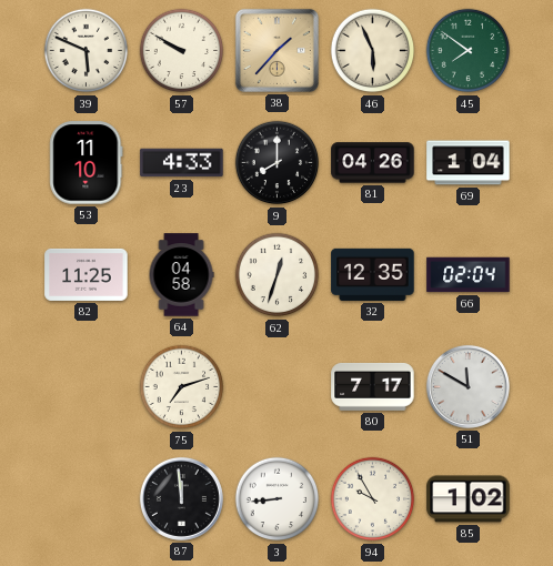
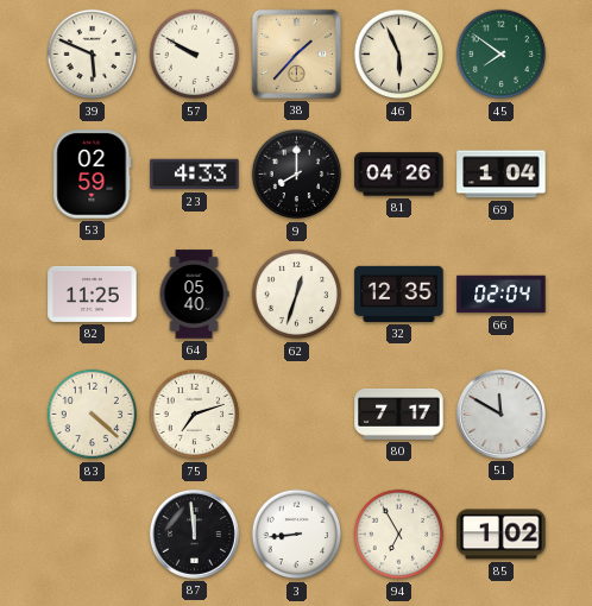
53: 11:10 -> 02:59
64: 04:58 -> 05:40
83: none -> 4:22
94: 9:55 -> 6:55
